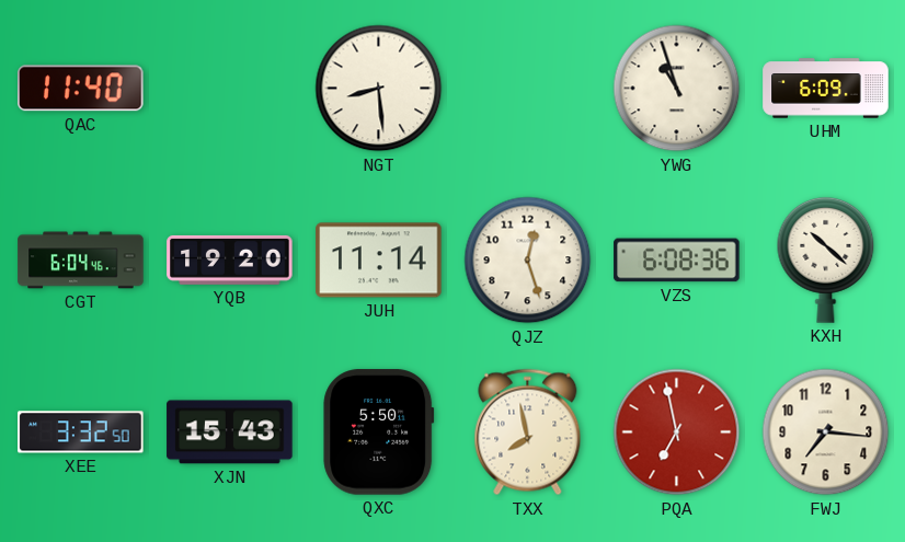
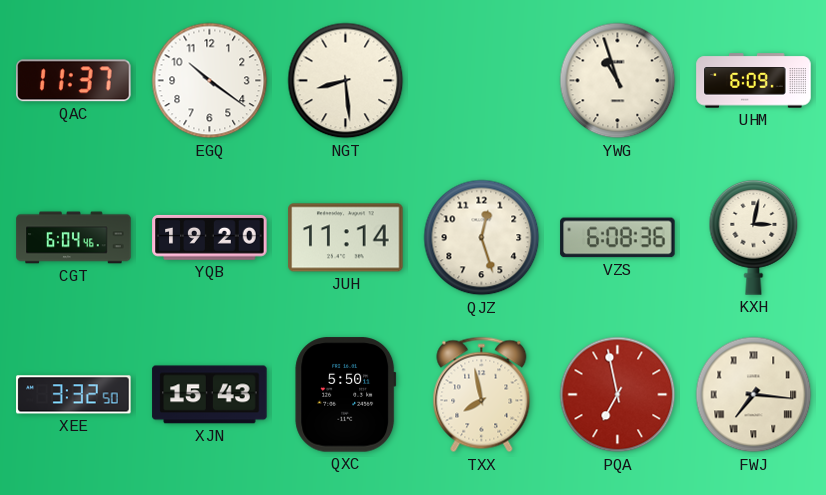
QAC: 11:40 -> 11:37
EGQ: none -> 10:21
KXH: 10:22 -> 3:02
FWJ numerals: Arabic -> Roman
